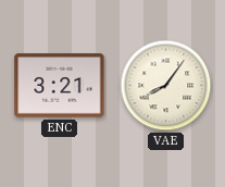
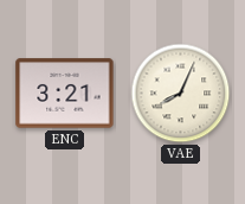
VAE: 8:06 -> 8:04
